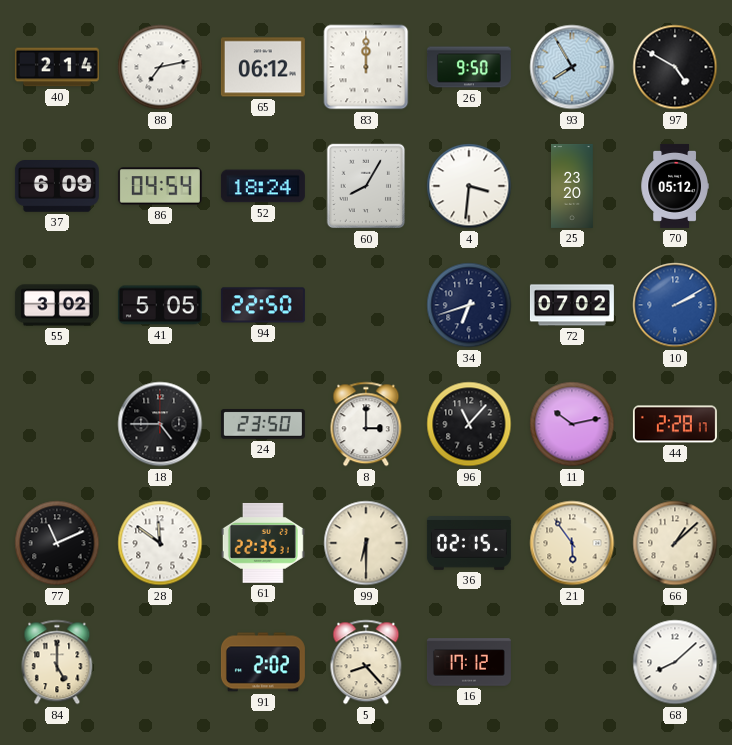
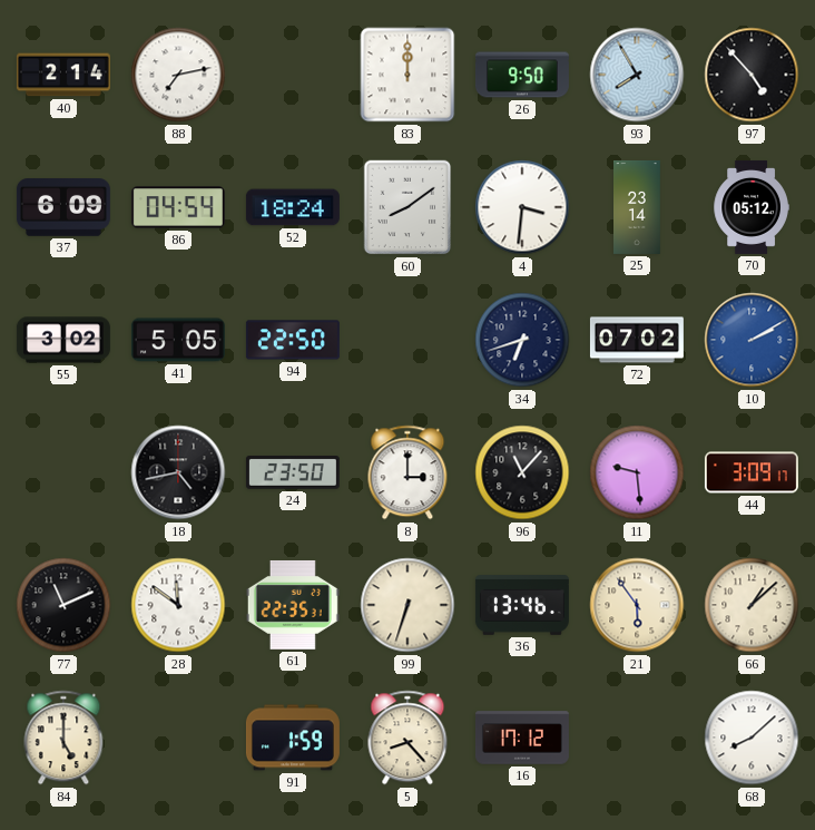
65: 06:12 -> none
97: 4:50 -> 4:53
60: 8:05 -> 8:09
25: 23:20 -> 23:14
18: 4:45 -> 4:43
11: 10:13 -> 9:29
44: 2:28 -> 3:09
99: 6:30 -> 6:33
36: 02:15 -> 13:46
91: 2:02 -> 1:59
